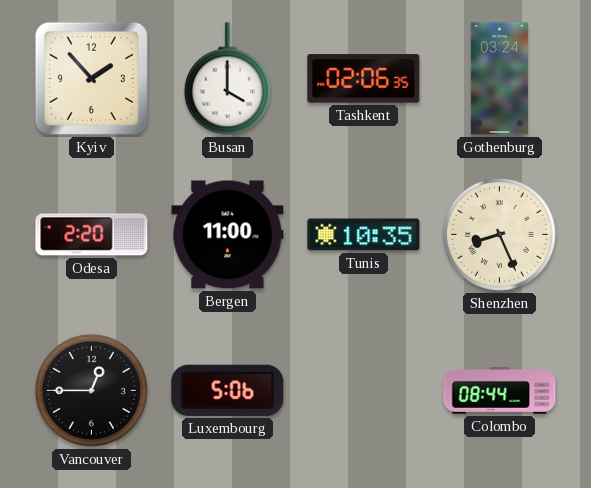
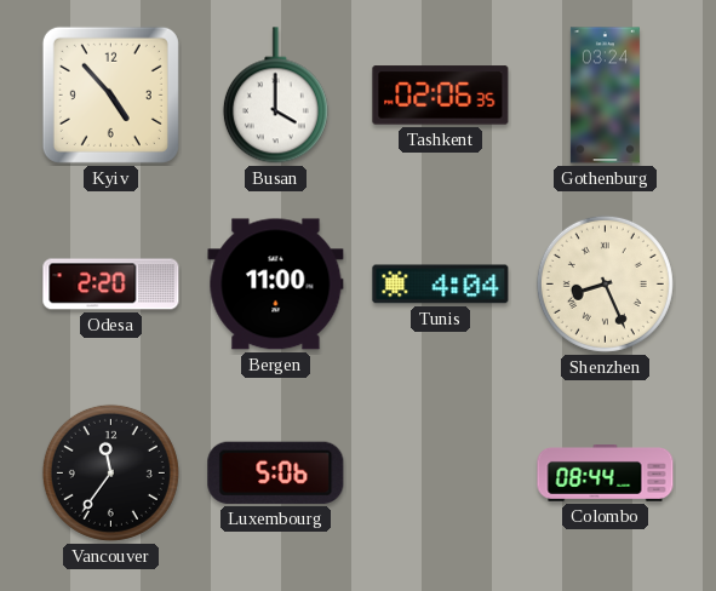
Kyiv: 1:53 -> 4:53
Tunis: 10:35 -> 4:04
Vancouver: 12:45 -> 11:36
